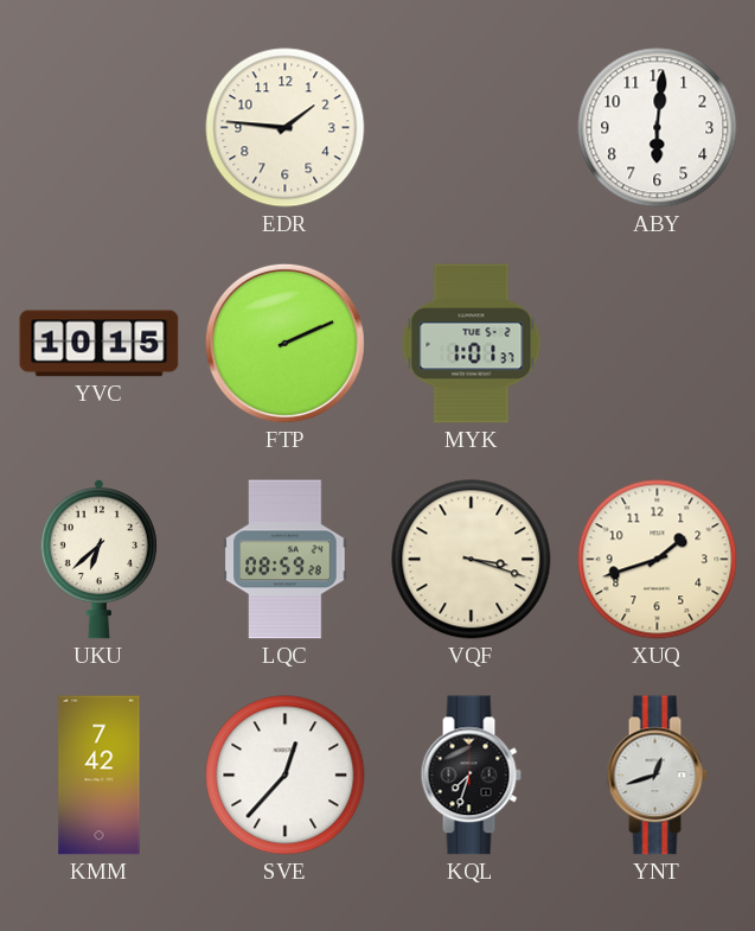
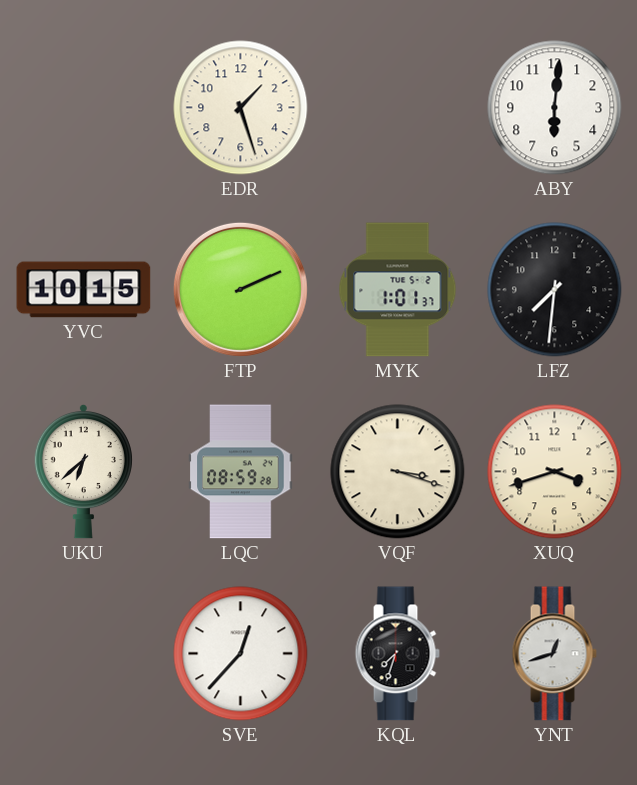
EDR: 1:46 -> 1:27
LFZ: none -> 7:31
XUQ: 1:42 -> 3:42
KMM: 7:42 -> none
